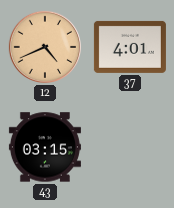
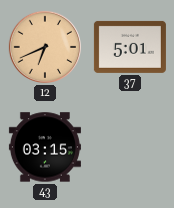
12: 4:41 -> 6:41
37: 4:01 -> 5:01
